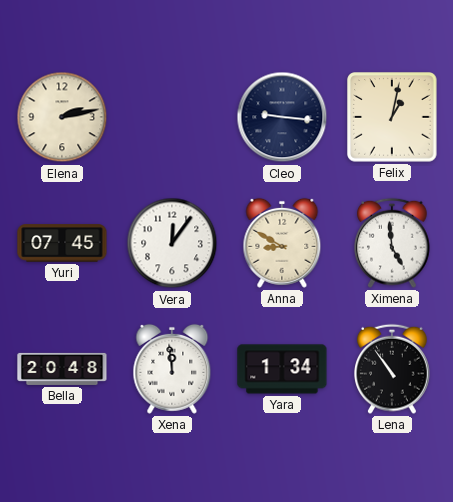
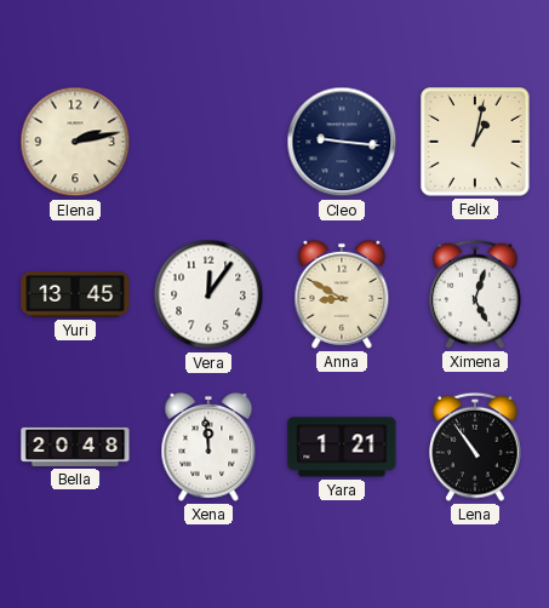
Yuri: 07:45 -> 13:45
Ximena: 4:59 -> 5:03
Yara: 1:34 -> 1:21
